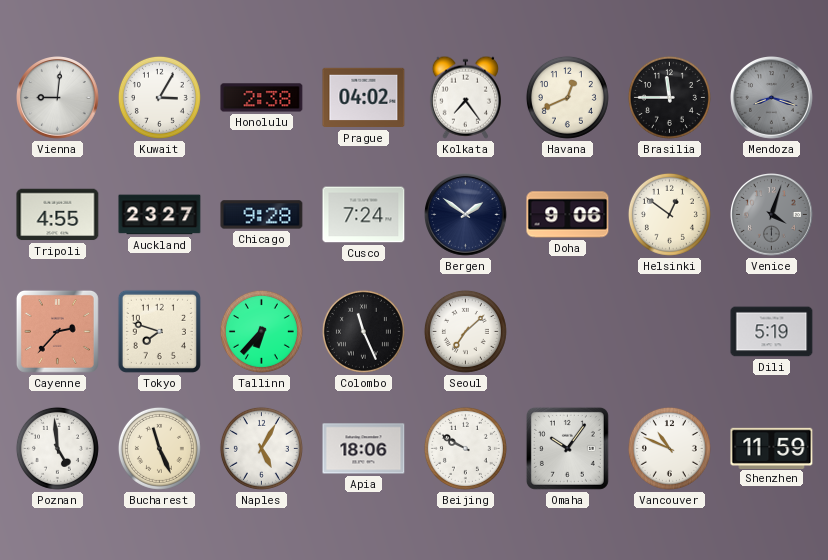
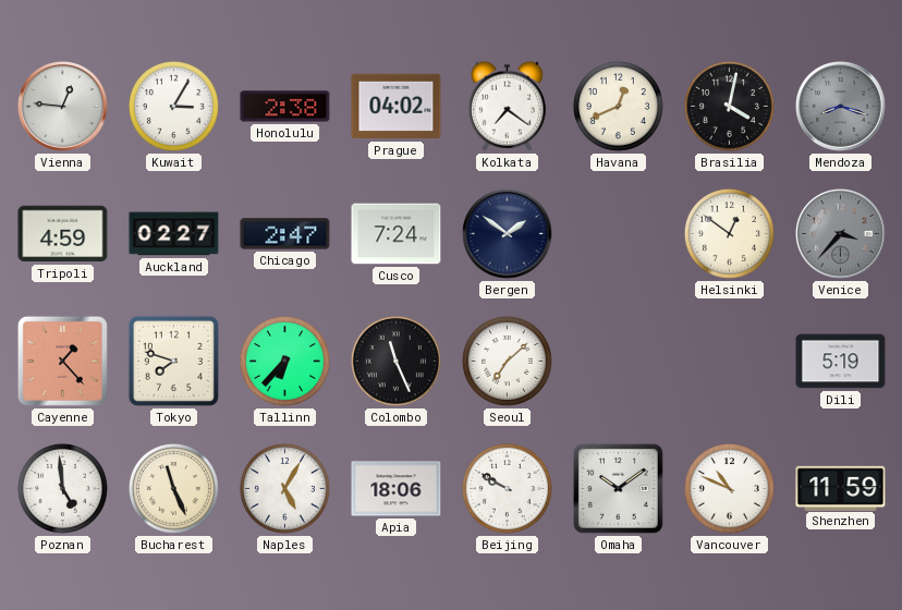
Vienna: 9:01 -> 12:46
Kolkata: 7:24 -> 7:21
Brasilia: 11:45 -> 4:02
Tripoli: 4:55 -> 4:59
Auckland: 23:27 -> 02:27
Chicago: 9:28 -> 2:47
Doha: 9:06 -> none
Venice: 4:03 -> 3:37
Cayenne: 2:37 -> 1:23
Omaha: 10:06 -> 10:09
